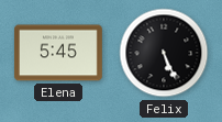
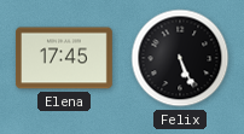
Elena: 5:45 -> 17:45
